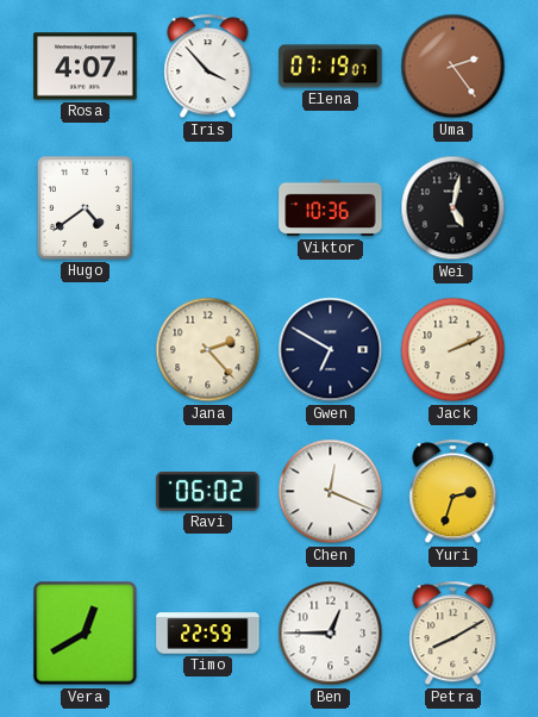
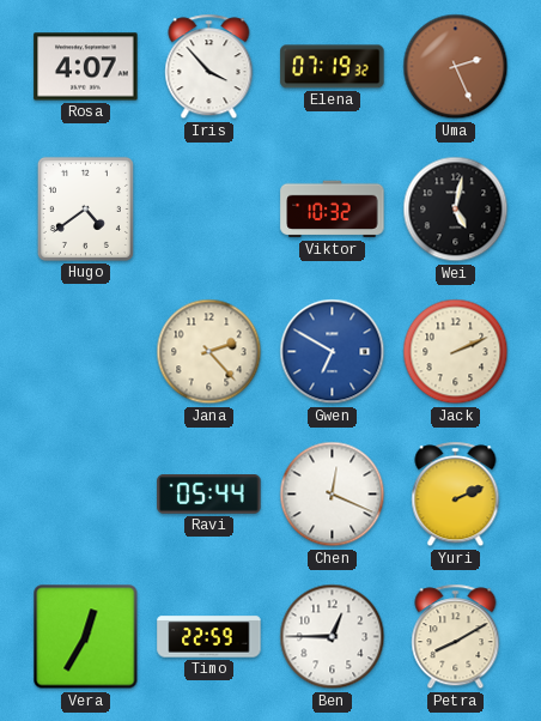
Elena: 07:19:07 -> 07:19:32
Uma: 2:24 -> 2:26
Viktor: 10:36 -> 10:32
Gwen dial: navy -> blue
Ravi: 06:02 -> 05:44
Yuri: 2:33 -> 2:11
Vera: 12:40 -> 12:35
